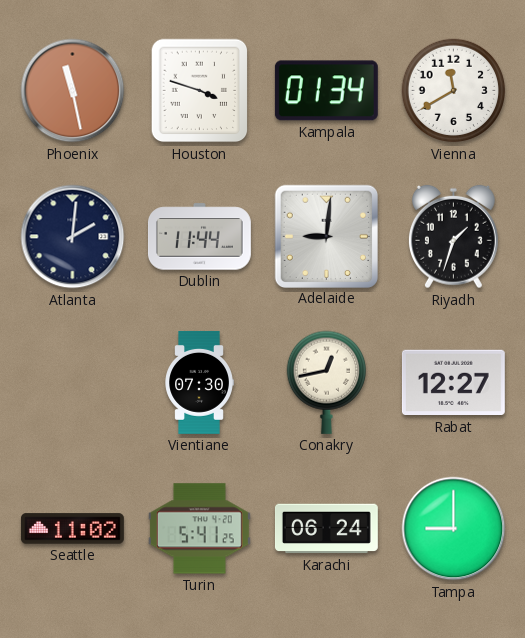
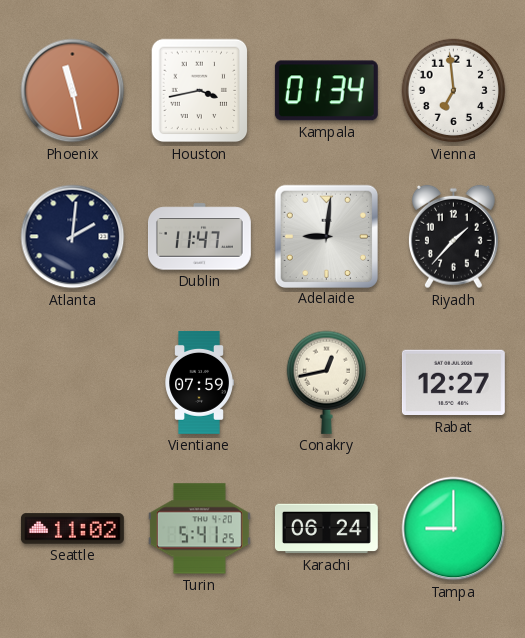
Houston: 3:48 -> 3:43
Vienna: 11:40 -> 6:59
Dublin: 11:44 -> 11:47
Riyadh: 1:33 -> 1:37
Vientiane: 07:30 -> 07:59
